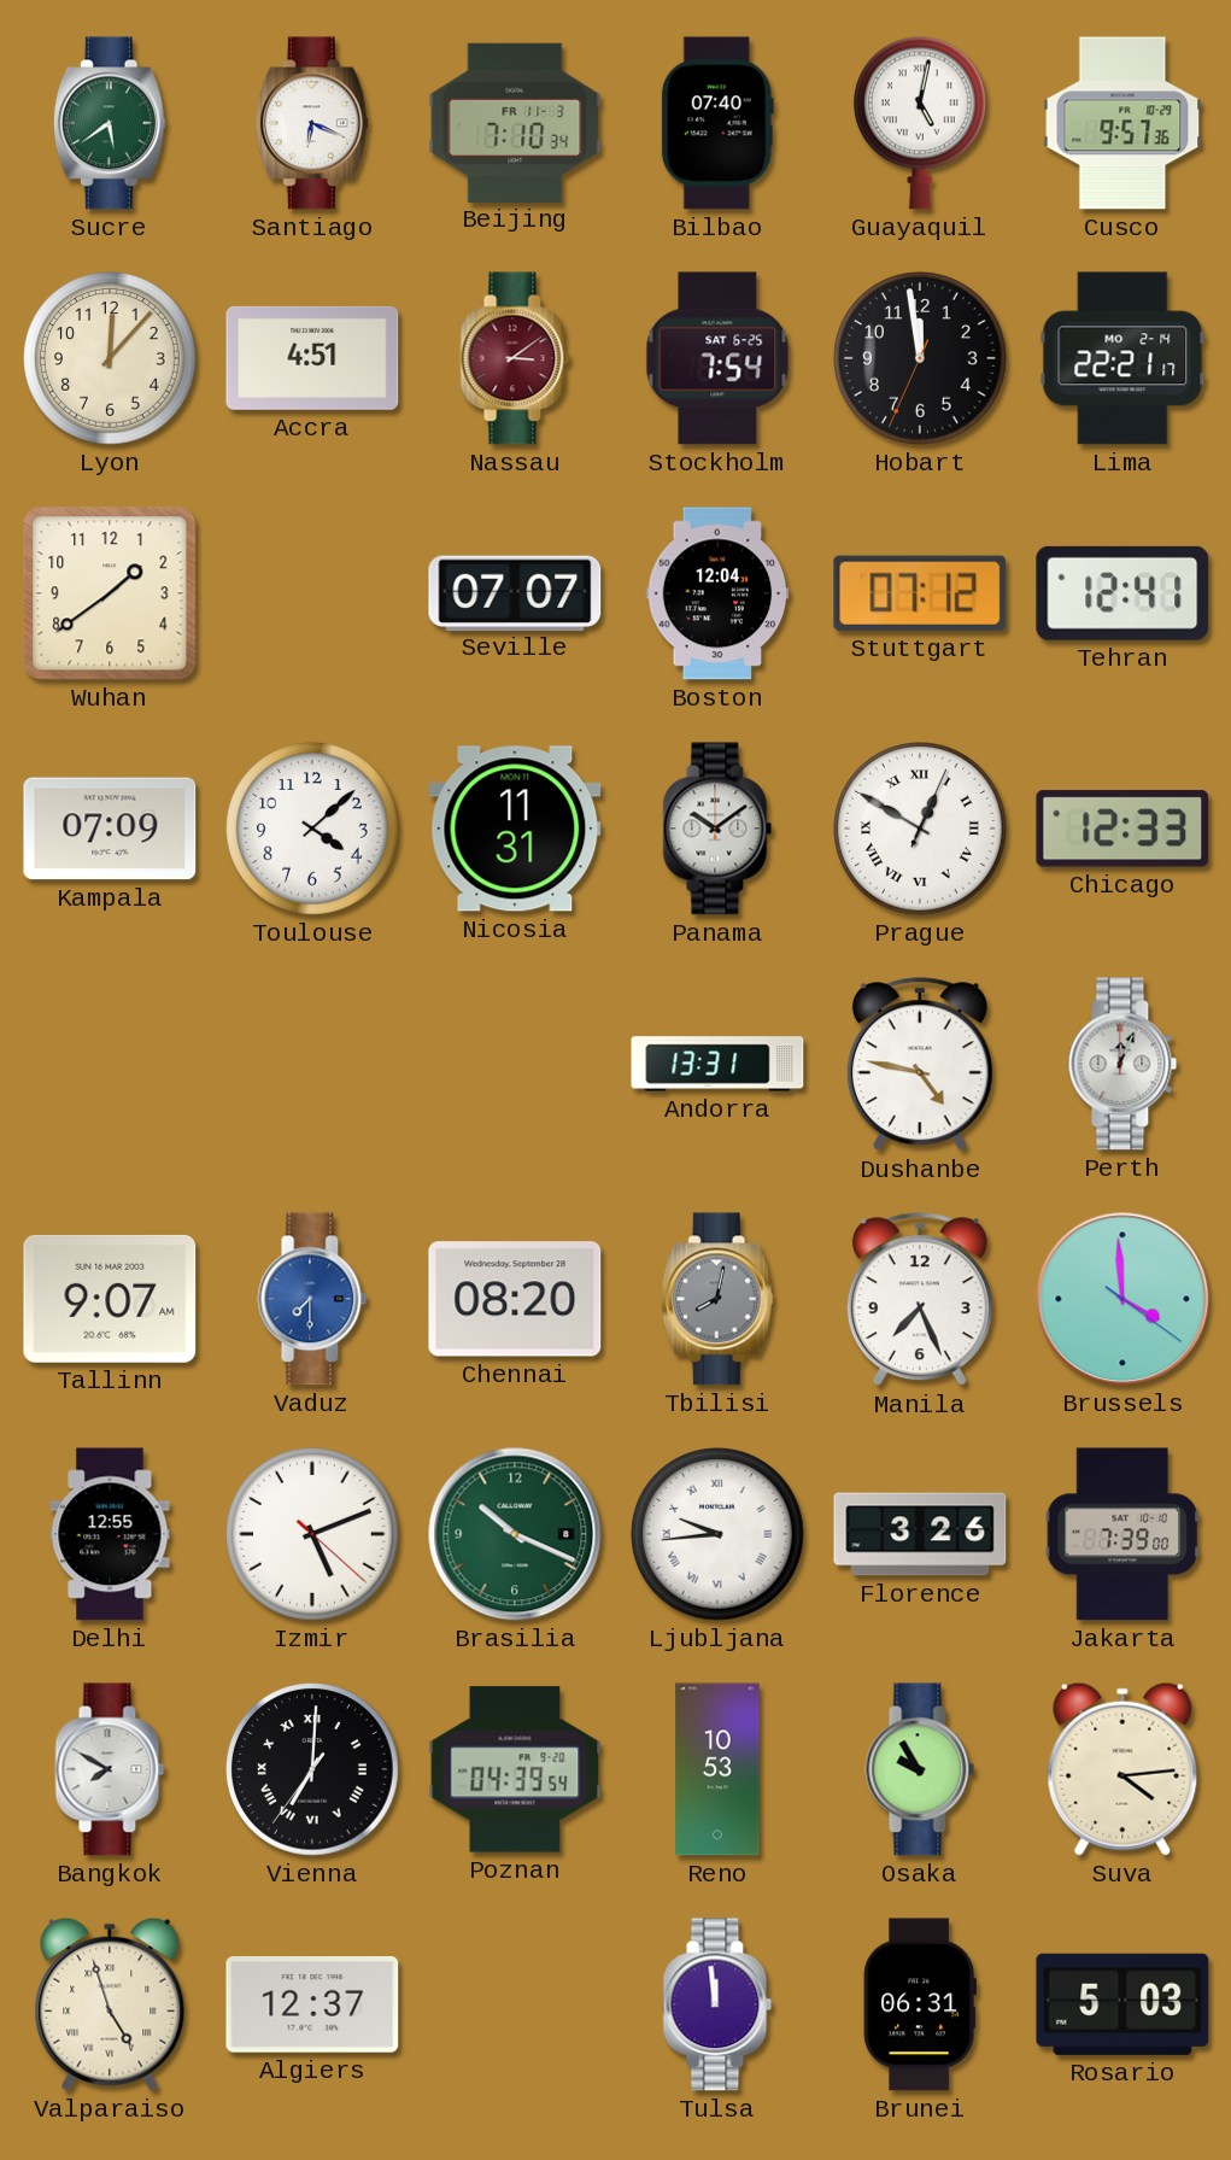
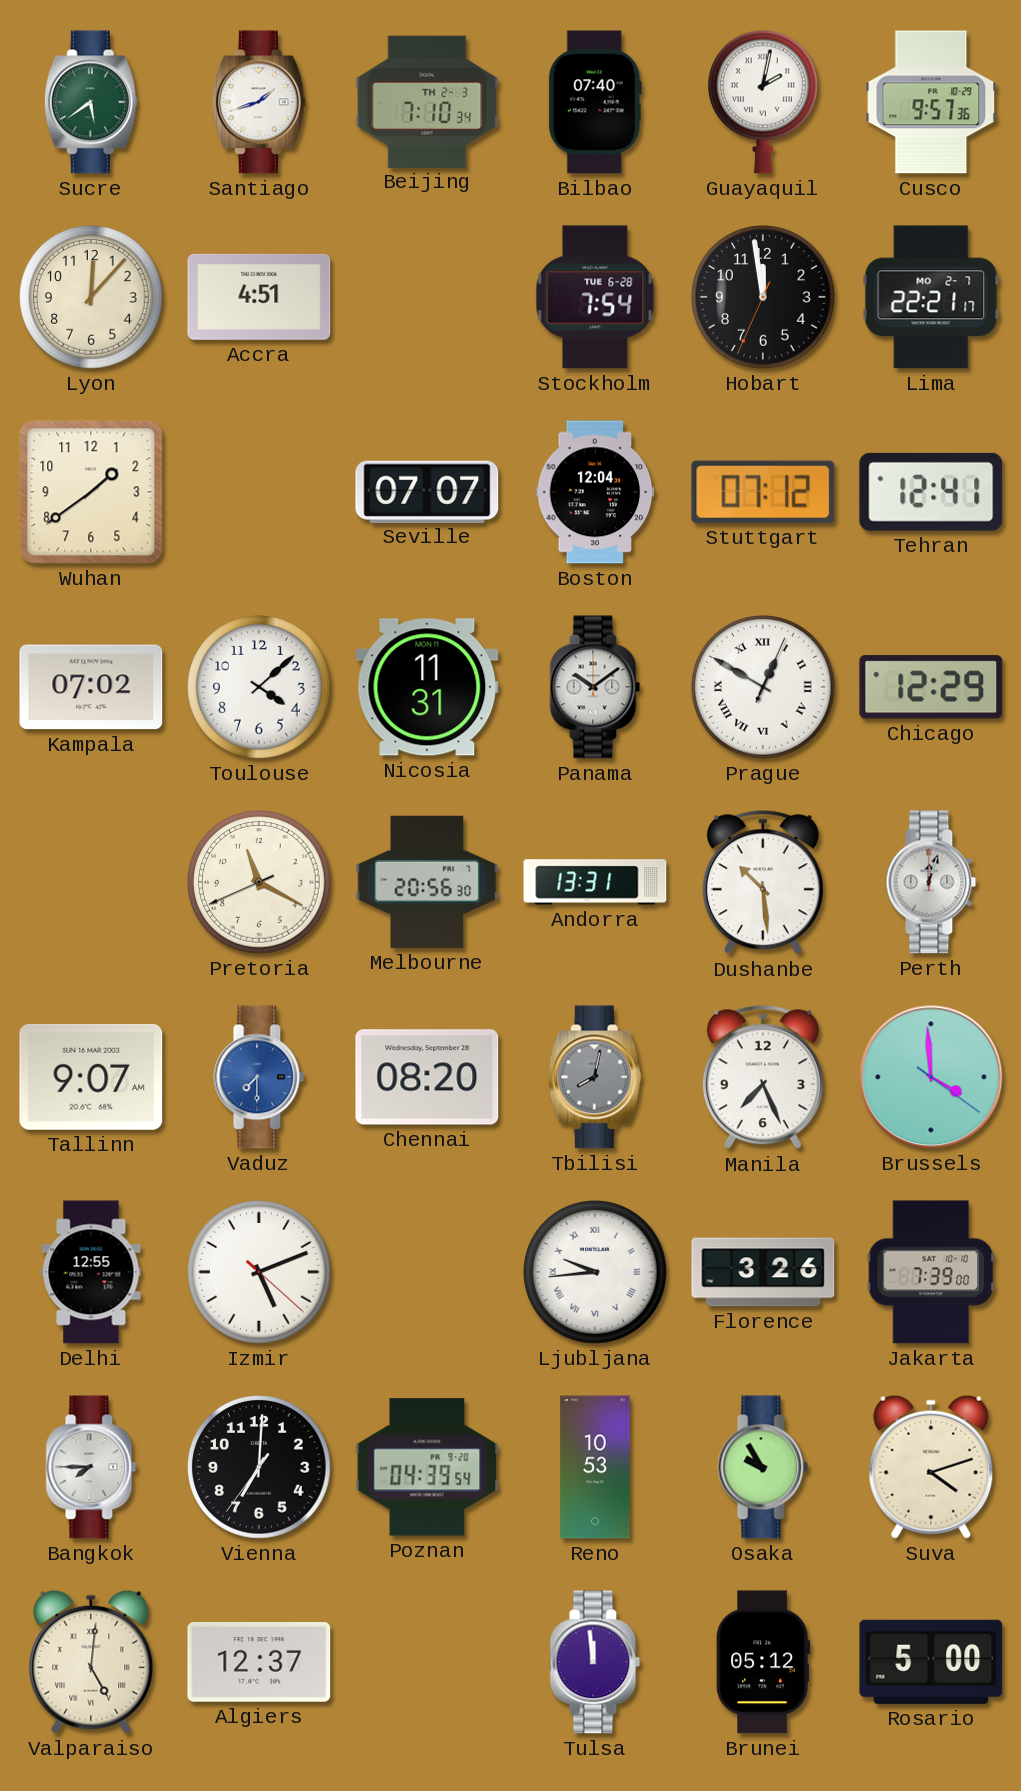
Santiago: 6:19 -> 1:42
Beijing date: FR 11-3 -> TH 2-3
Guayaquil: 5:02 -> 2:02
Nassau: 3:09 -> none
Stockholm date: SAT 6-25 -> TUE 6-28
Lima date: MO 2-14 -> MO 2-7
Kampala: 07:09 -> 07:02
Chicago: 12:33 -> 12:29
Pretoria: none -> 11:19
Melbourne: none -> 20:56
Dushanbe: 4:47 -> 10:29
Perth: 12:04 -> 12:03
Brasilia: 10:19 -> none
Bangkok: 7:50 -> 7:45
Vienna numerals: Roman -> Arabic
Suva: 4:14 -> 4:12
Valparaiso: 4:57 -> 5:01
Brunei: 06:31 -> 05:12
Rosario: 5:03 -> 5:00
